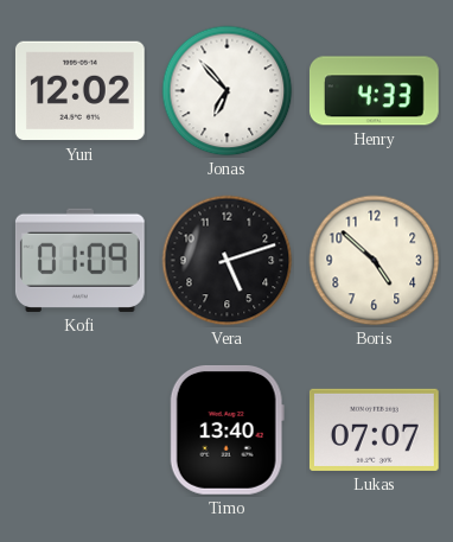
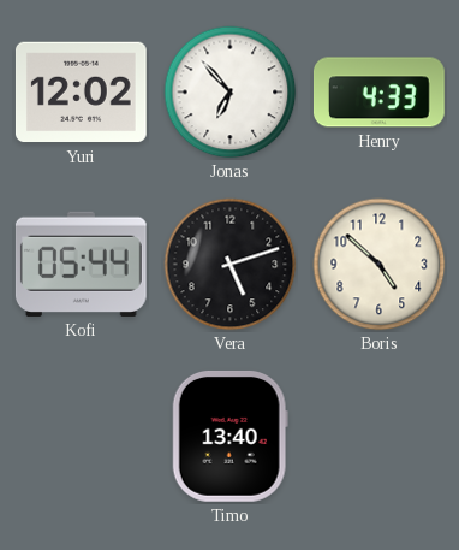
Kofi: 01:09 -> 05:44
Lukas: 07:07 -> none
